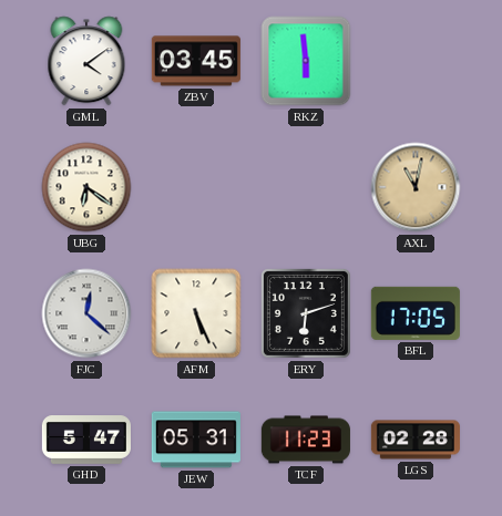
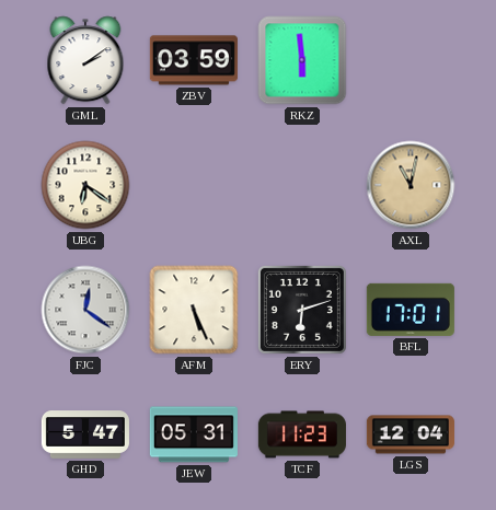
GML: 4:09 -> 2:09
ZBV: 03:45 -> 03:59
FJC: 12:22 -> 12:21
BFL: 17:05 -> 17:01
LGS: 02:28 -> 12:04
